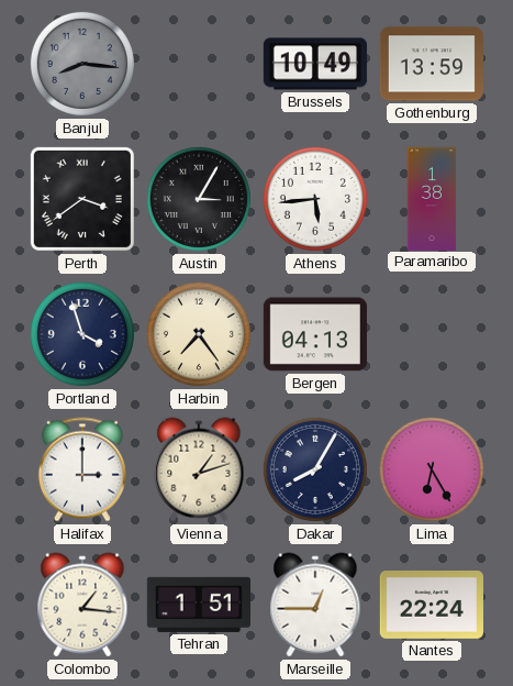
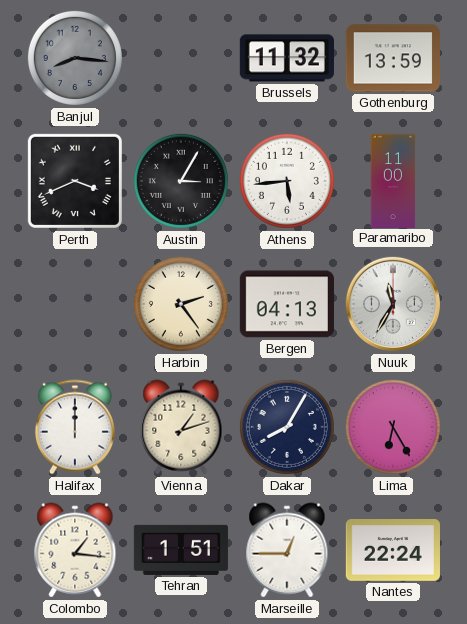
Brussels: 10:49 -> 11:32
Perth: 3:39 -> 3:41
Paramaribo: 1:38 -> 11:00
Portland: 3:57 -> none
Harbin: 7:24 -> 2:24
Nuuk: none -> 11:35
Halifax: 3:00 -> 12:00
